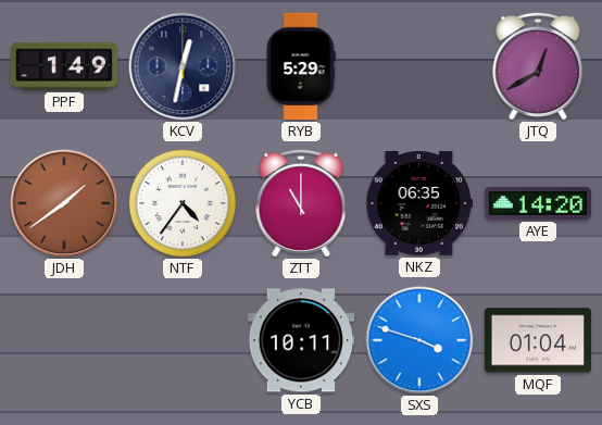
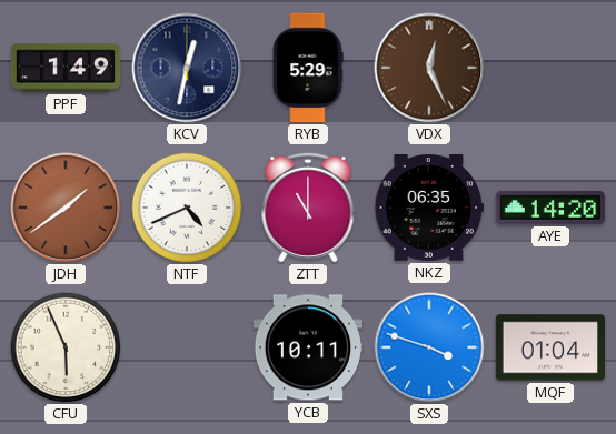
VDX: none -> 12:26
JTQ: 12:40 -> none
NTF: 4:36 -> 4:41
CFU: none -> 5:56
